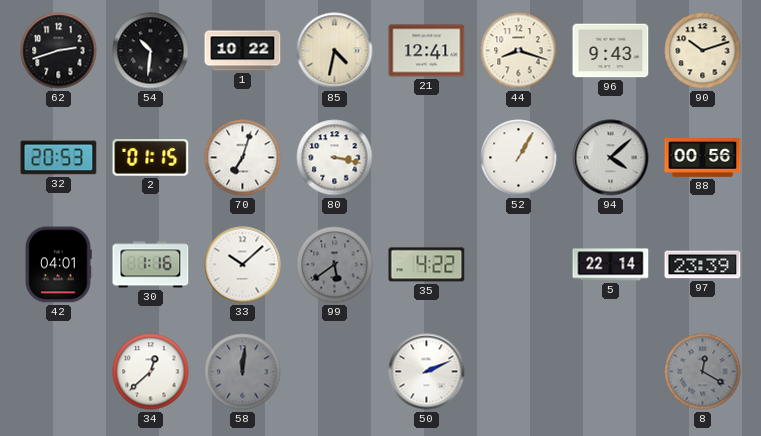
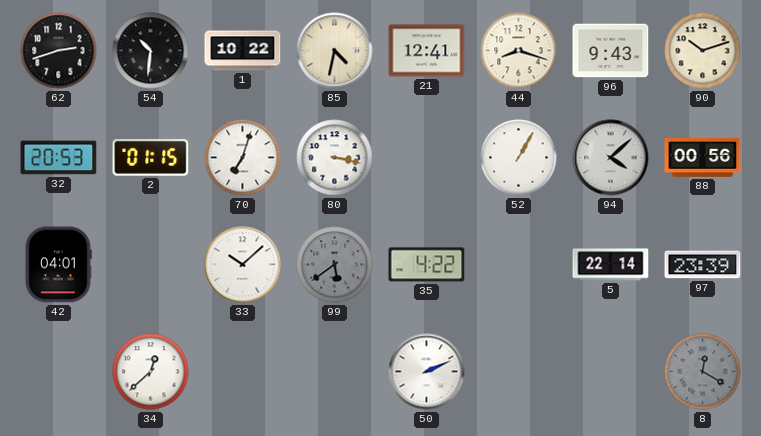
30: 1:16 -> none
58: 12:01 -> none
